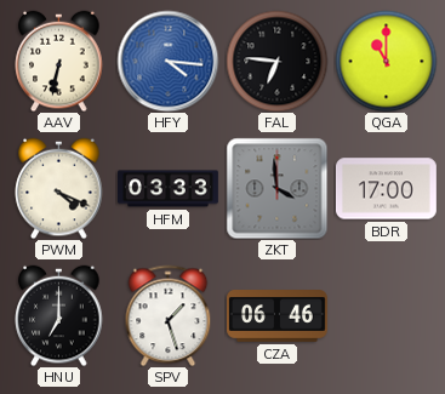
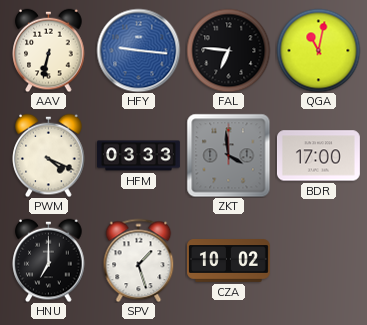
HFY: 4:16 -> 9:16
QGA: 11:00 -> 11:02
CZA: 06:46 -> 10:02
